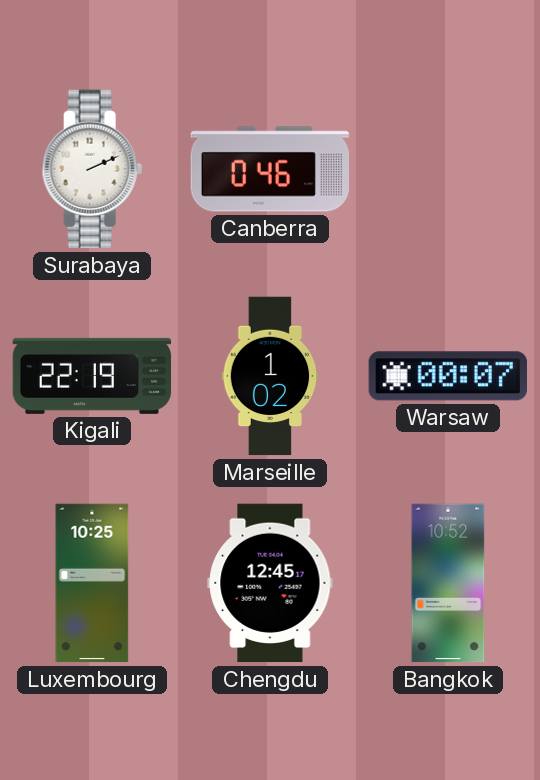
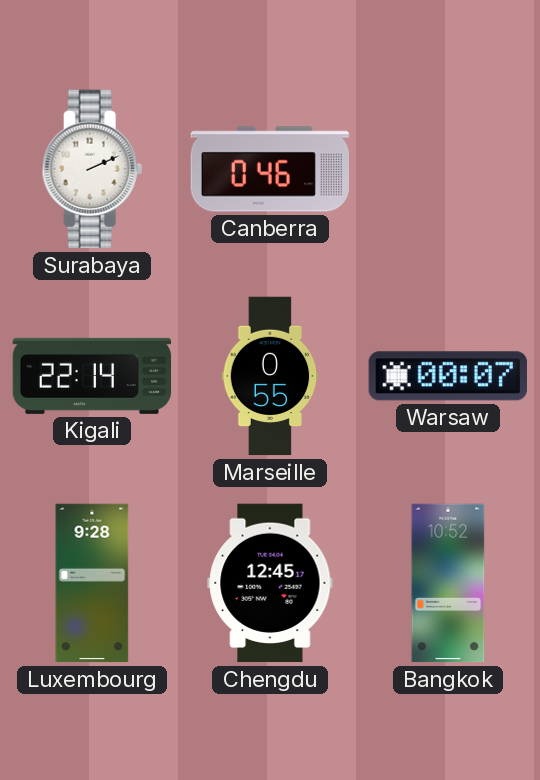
Kigali: 22:19 -> 22:14
Marseille: 1:02 -> 0:55
Luxembourg: 10:25 -> 9:28
